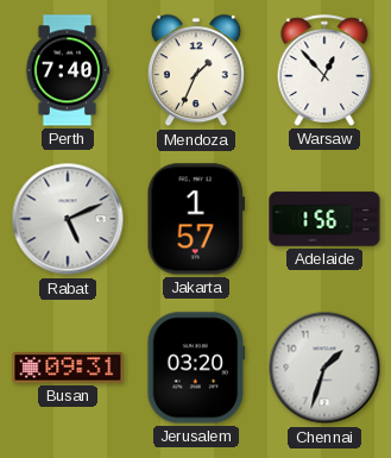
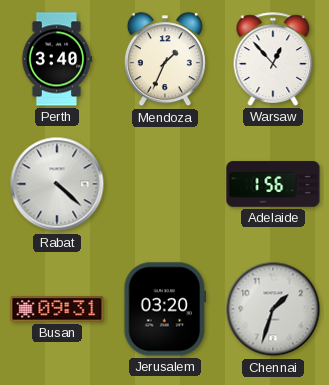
Perth: 7:40 -> 3:40
Rabat: 5:11 -> 4:22
Jakarta: 1:57 -> none
